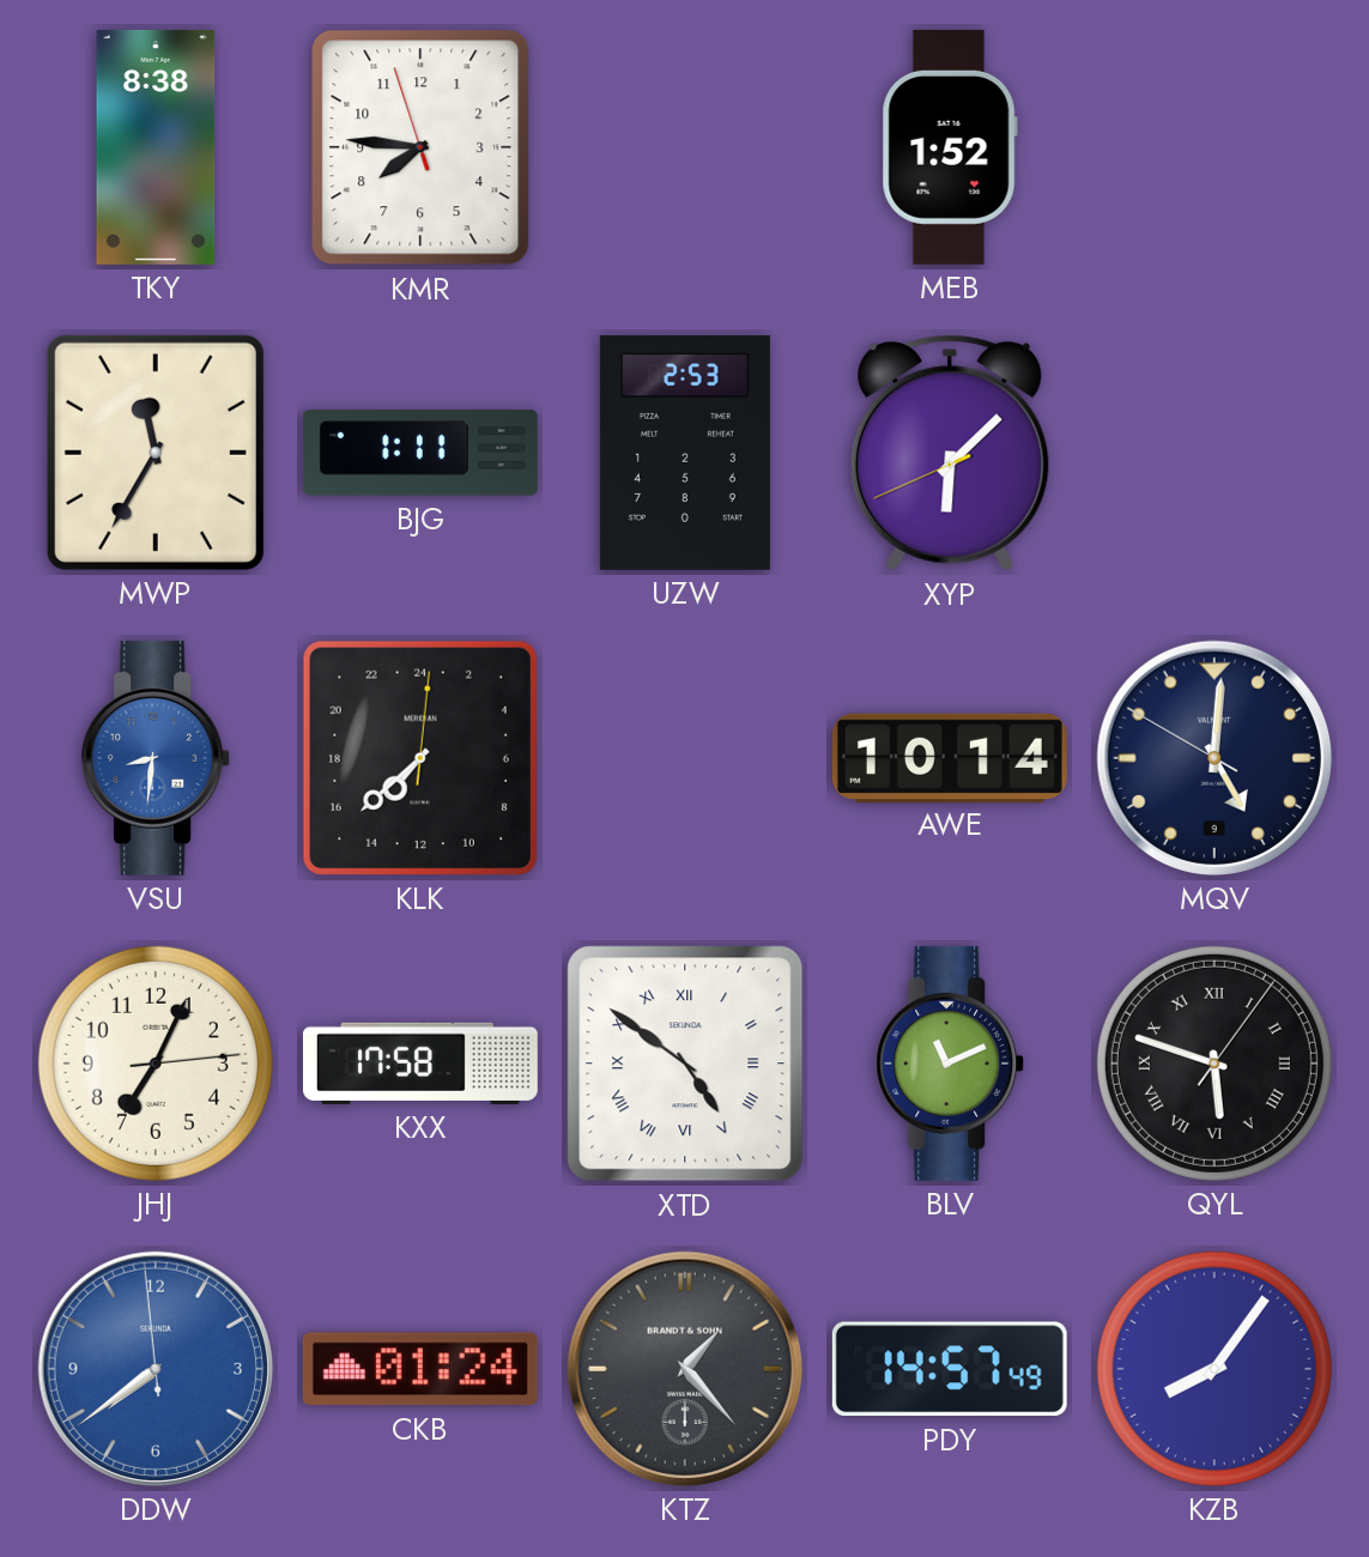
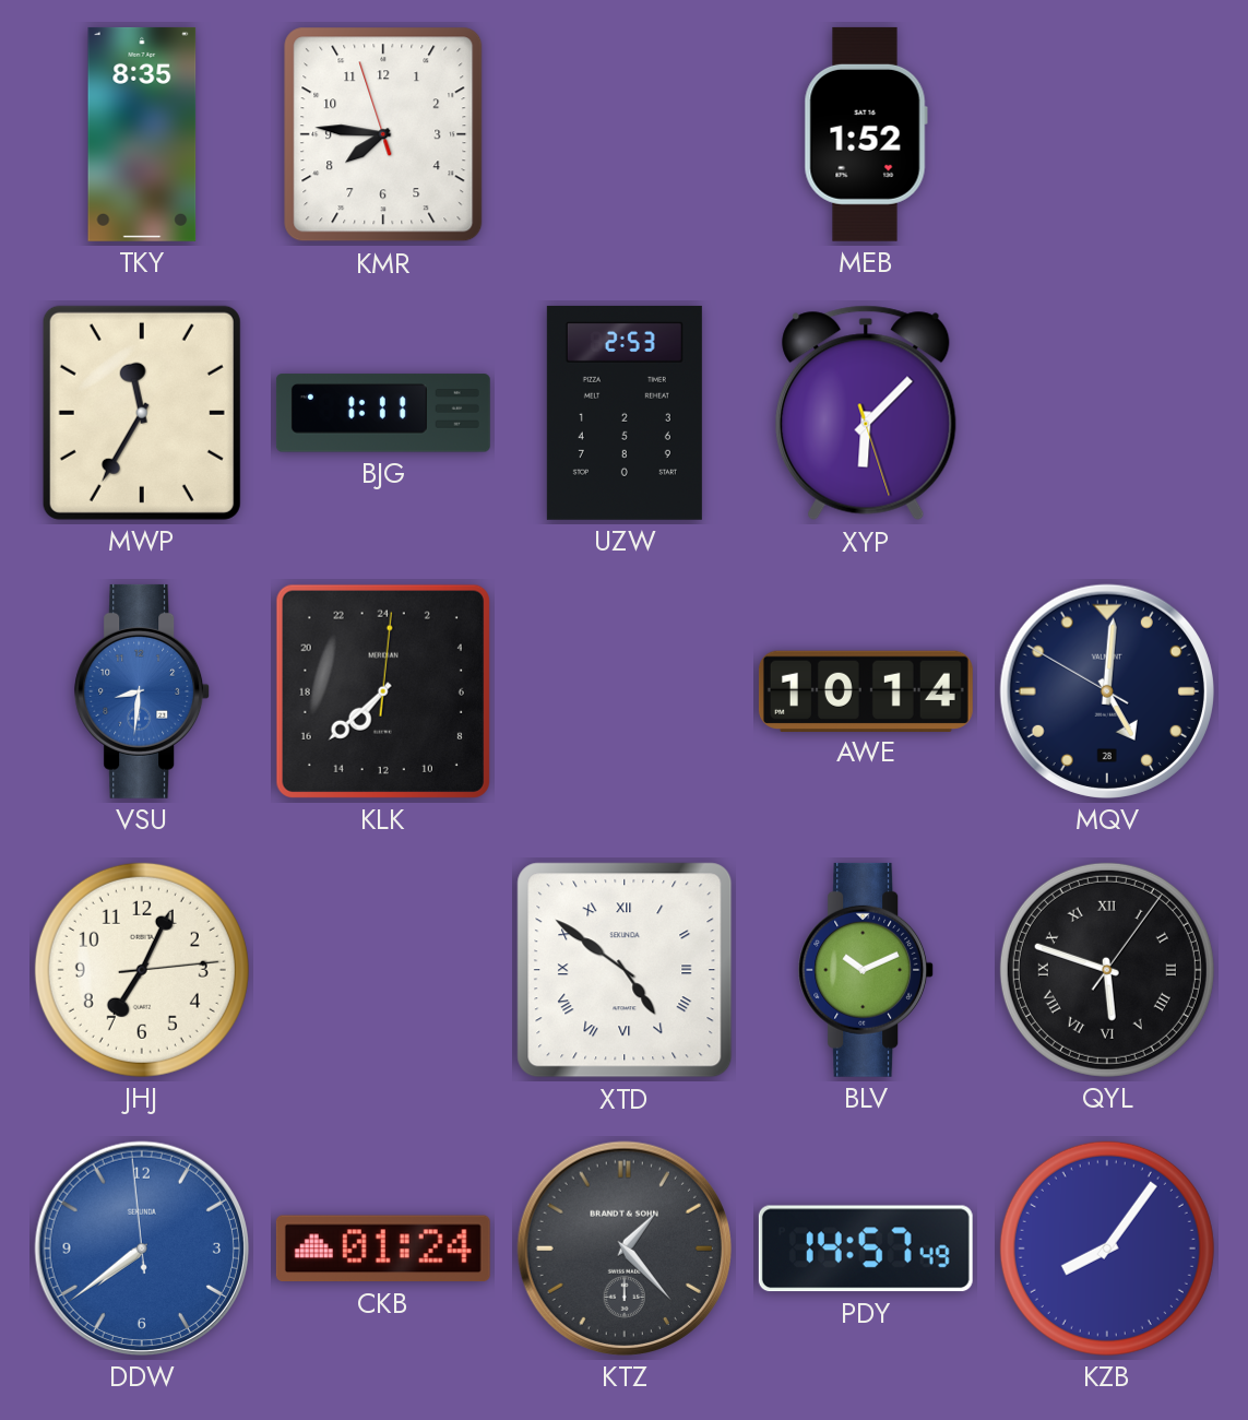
TKY: 8:38 -> 8:35
XYP: 6:07:41 -> 6:07:27
MQV date: 9 -> 28
KXX: 17:58 -> none
BLV: 11:11 -> 10:11
